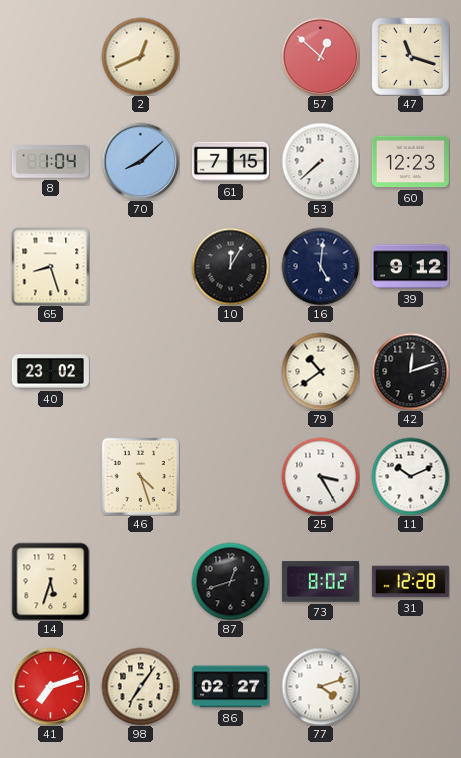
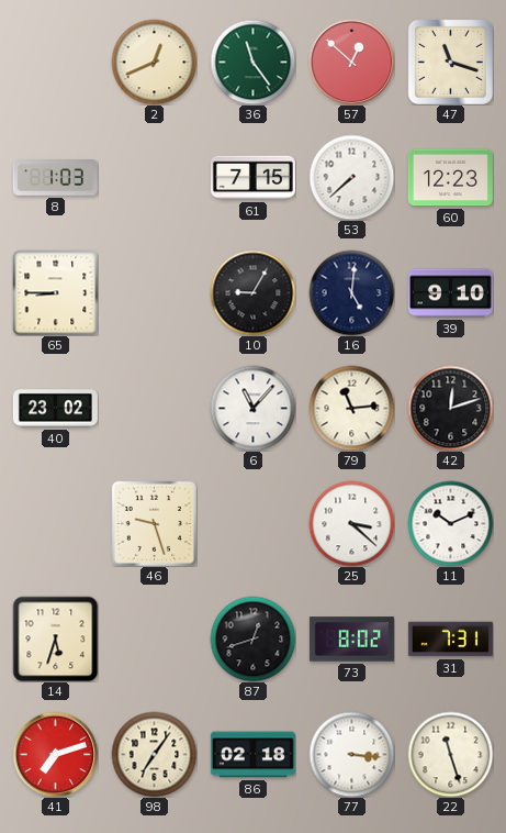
36: none -> 11:24
8: 1:04 -> 1:03
70: 8:08 -> none
65: 8:27 -> 8:45
10: 12:05 -> 9:05
39: 9:12 -> 9:10
6: none -> 11:07
79: 10:39 -> 11:14
46: 4:27 -> 9:27
25: 3:25 -> 3:22
31: 12:28 -> 7:31
86: 02:27 -> 02:18
77: 4:12 -> 3:16
22: none -> 11:27
